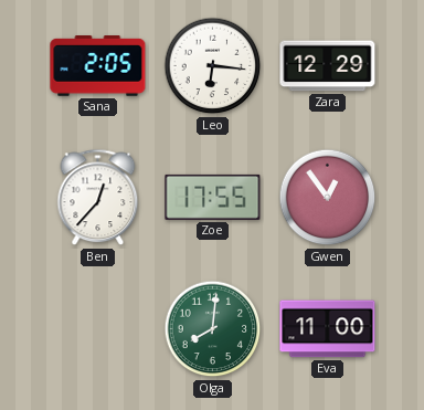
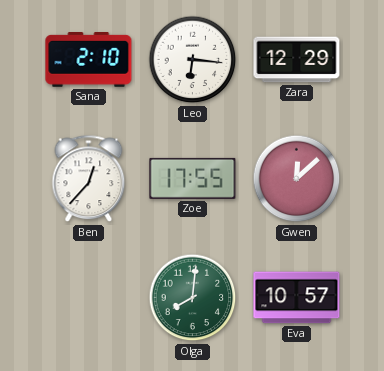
Sana: 2:05 -> 2:10
Gwen: 12:54 -> 12:08
Eva: 11:00 -> 10:57
